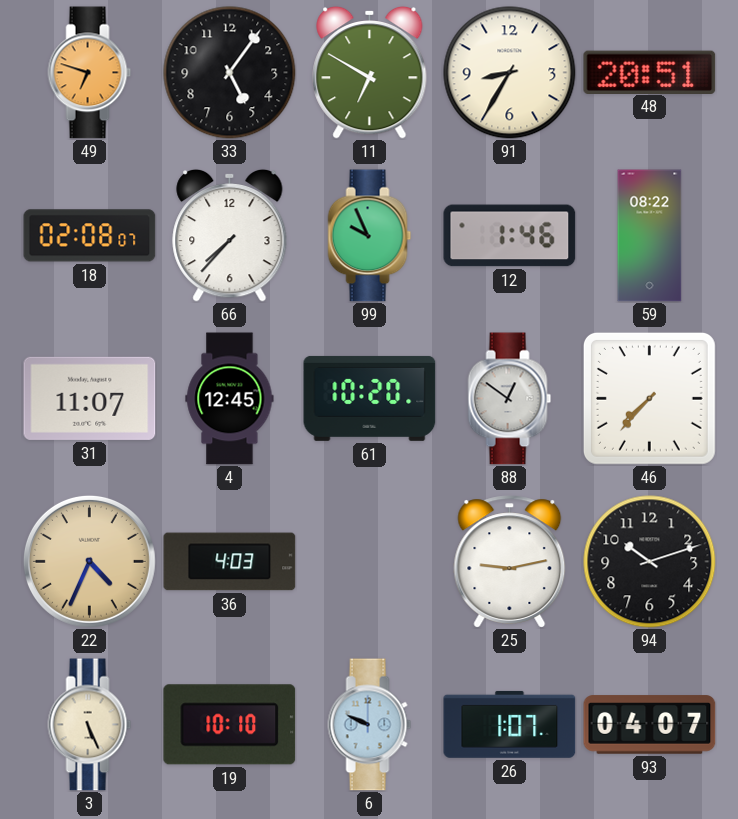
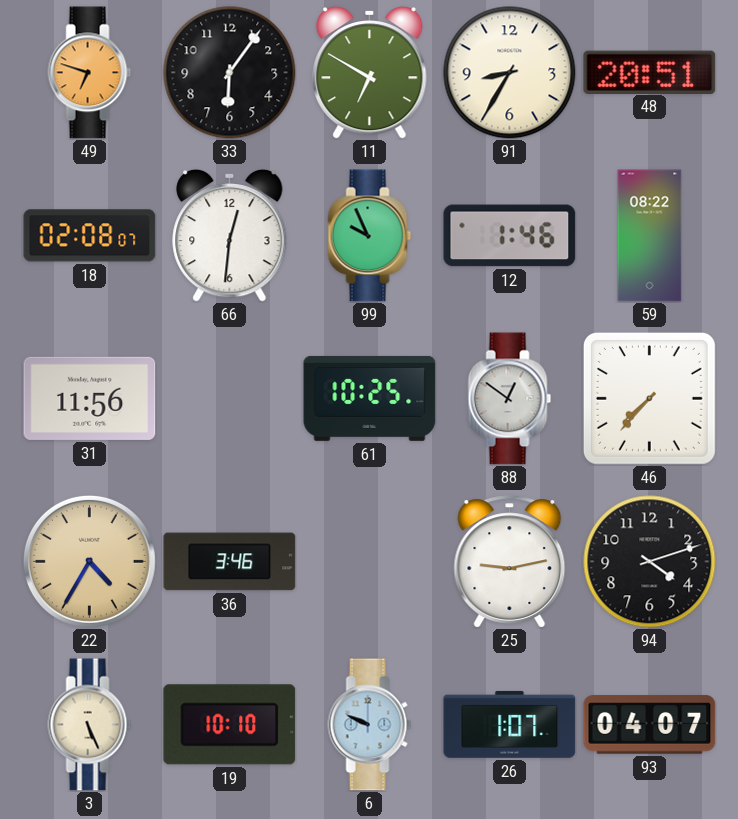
33: 5:06 -> 6:06
66: 7:37 -> 12:31
31: 11:07 -> 11:56
4: 12:45 -> none
61: 10:20 -> 10:25
22: 4:34 -> 4:35
36: 4:03 -> 3:46
94: 10:12 -> 4:12
